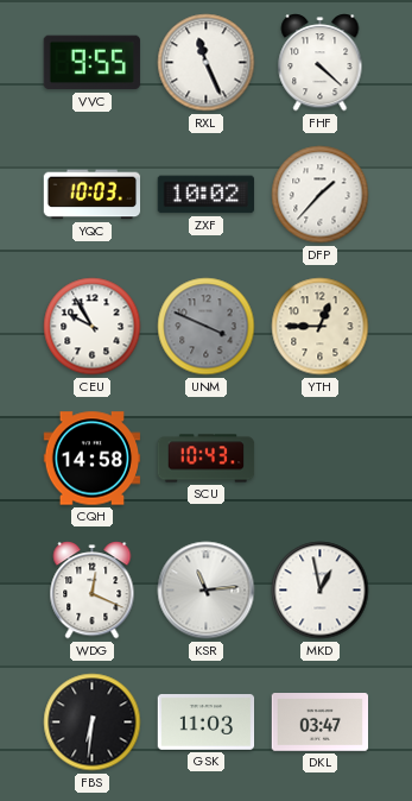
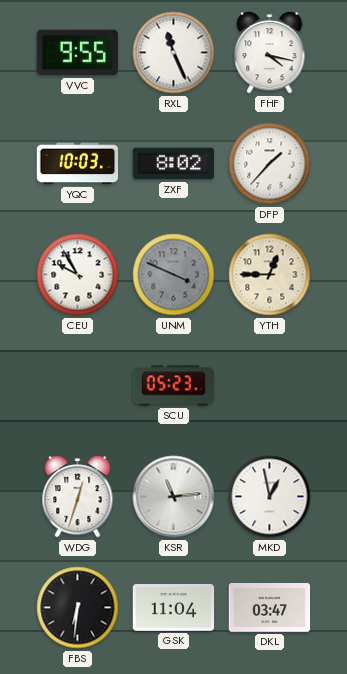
FHF: 4:22 -> 4:17
ZXF: 10:02 -> 8:02
CQH: 14:58 -> none
SCU: 10:43 -> 05:23
WDG: 12:19 -> 12:33
GSK: 11:03 -> 11:04
